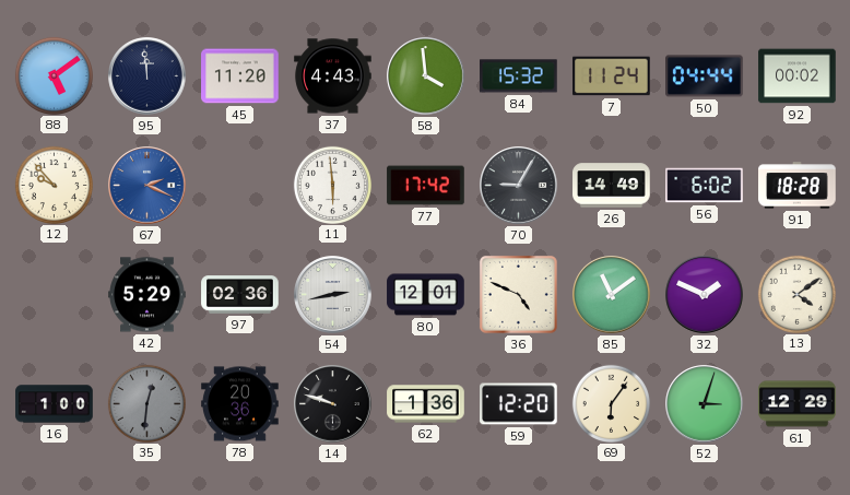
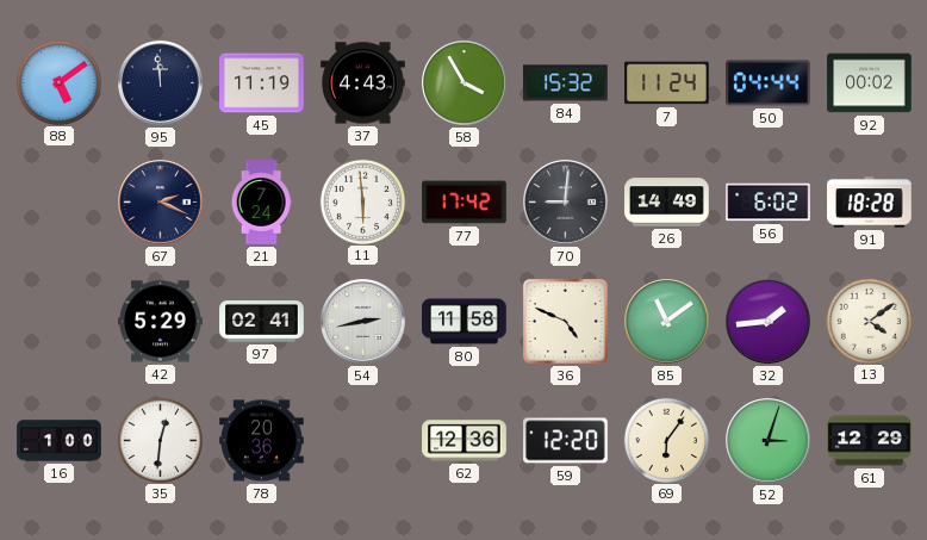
45: 11:20 -> 11:19
58: 3:59 -> 3:55
12: 9:53 -> none
67 dial: blue -> navy
21: none -> 7:24
70: 9:05 -> 9:01
97: 02:36 -> 02:41
80: 12:01 -> 11:58
32: 1:49 -> 1:44
35 dial: grey -> white
14: 9:48 -> none
62: 1:36 -> 12:36
